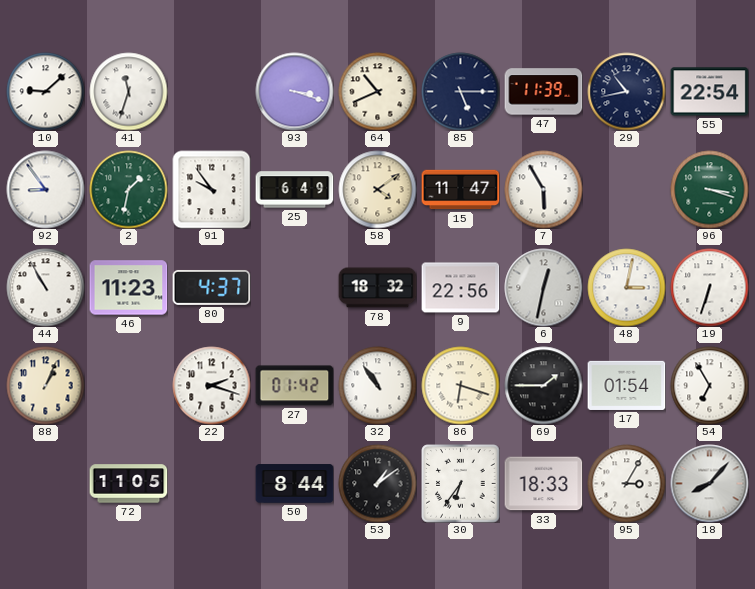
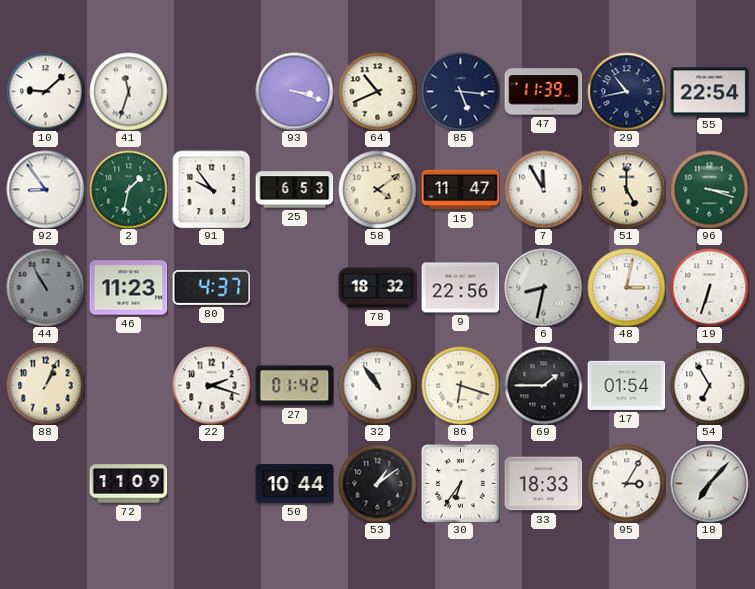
85: 5:15 -> 5:16
25: 6:49 -> 6:53
7: 5:55 -> 11:55
51: none -> 5:00
44 dial: white -> grey
6: 12:32 -> 8:32
72: 11:05 -> 11:09
50: 8:44 -> 10:44
18: 8:07 -> 7:07
